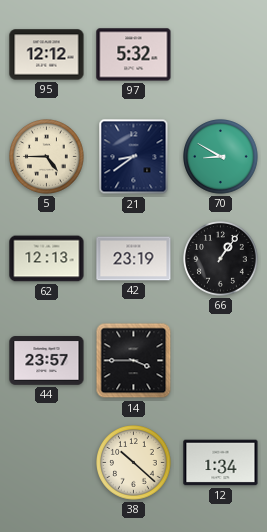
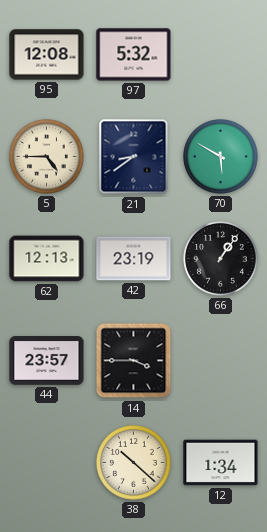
95: 12:12 -> 12:08
70: 8:50 -> 5:50
